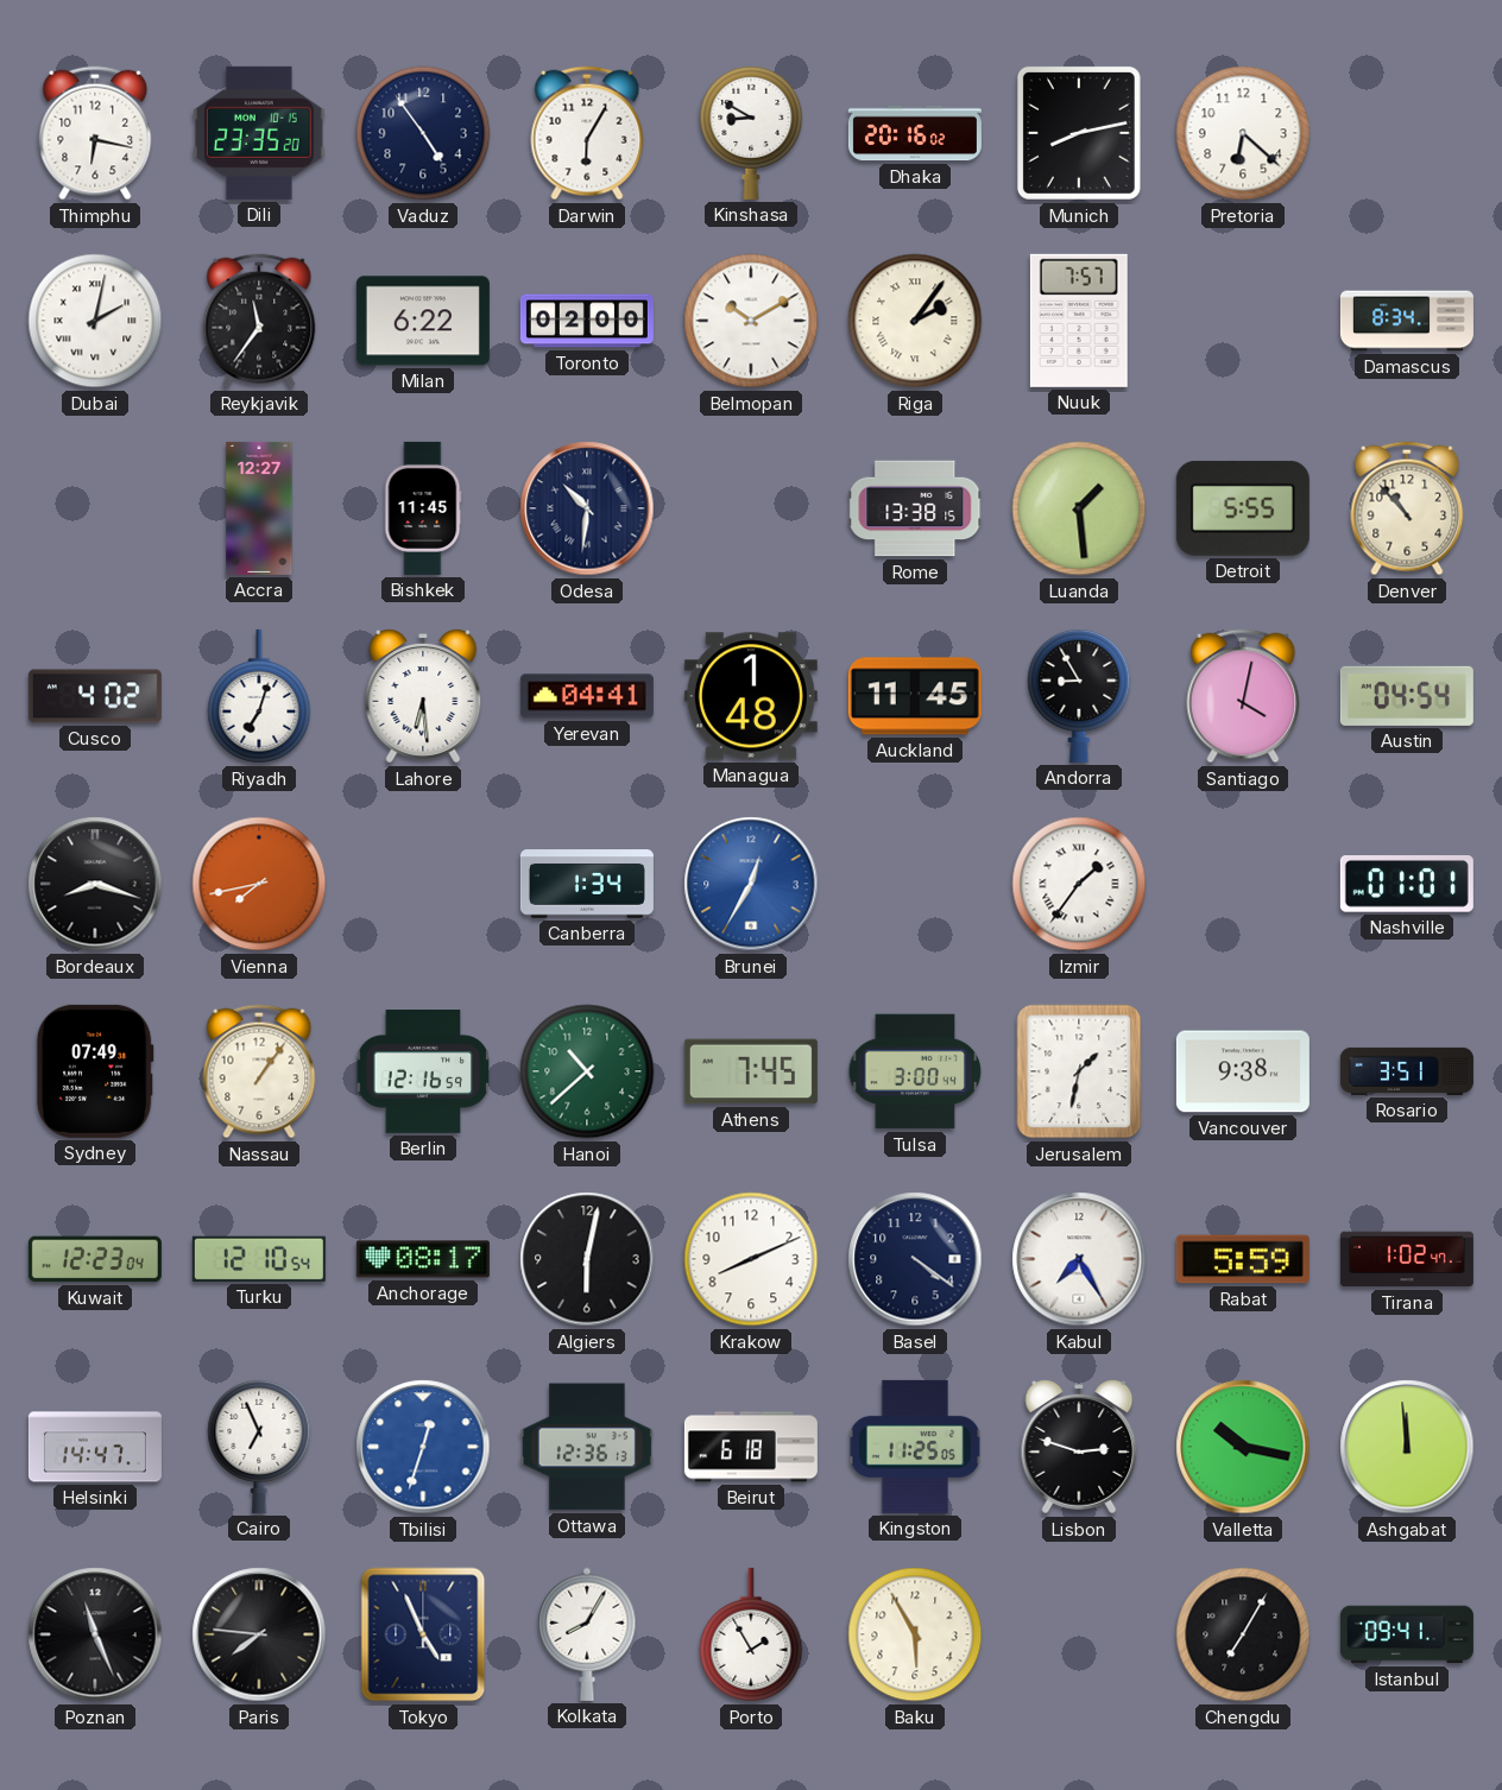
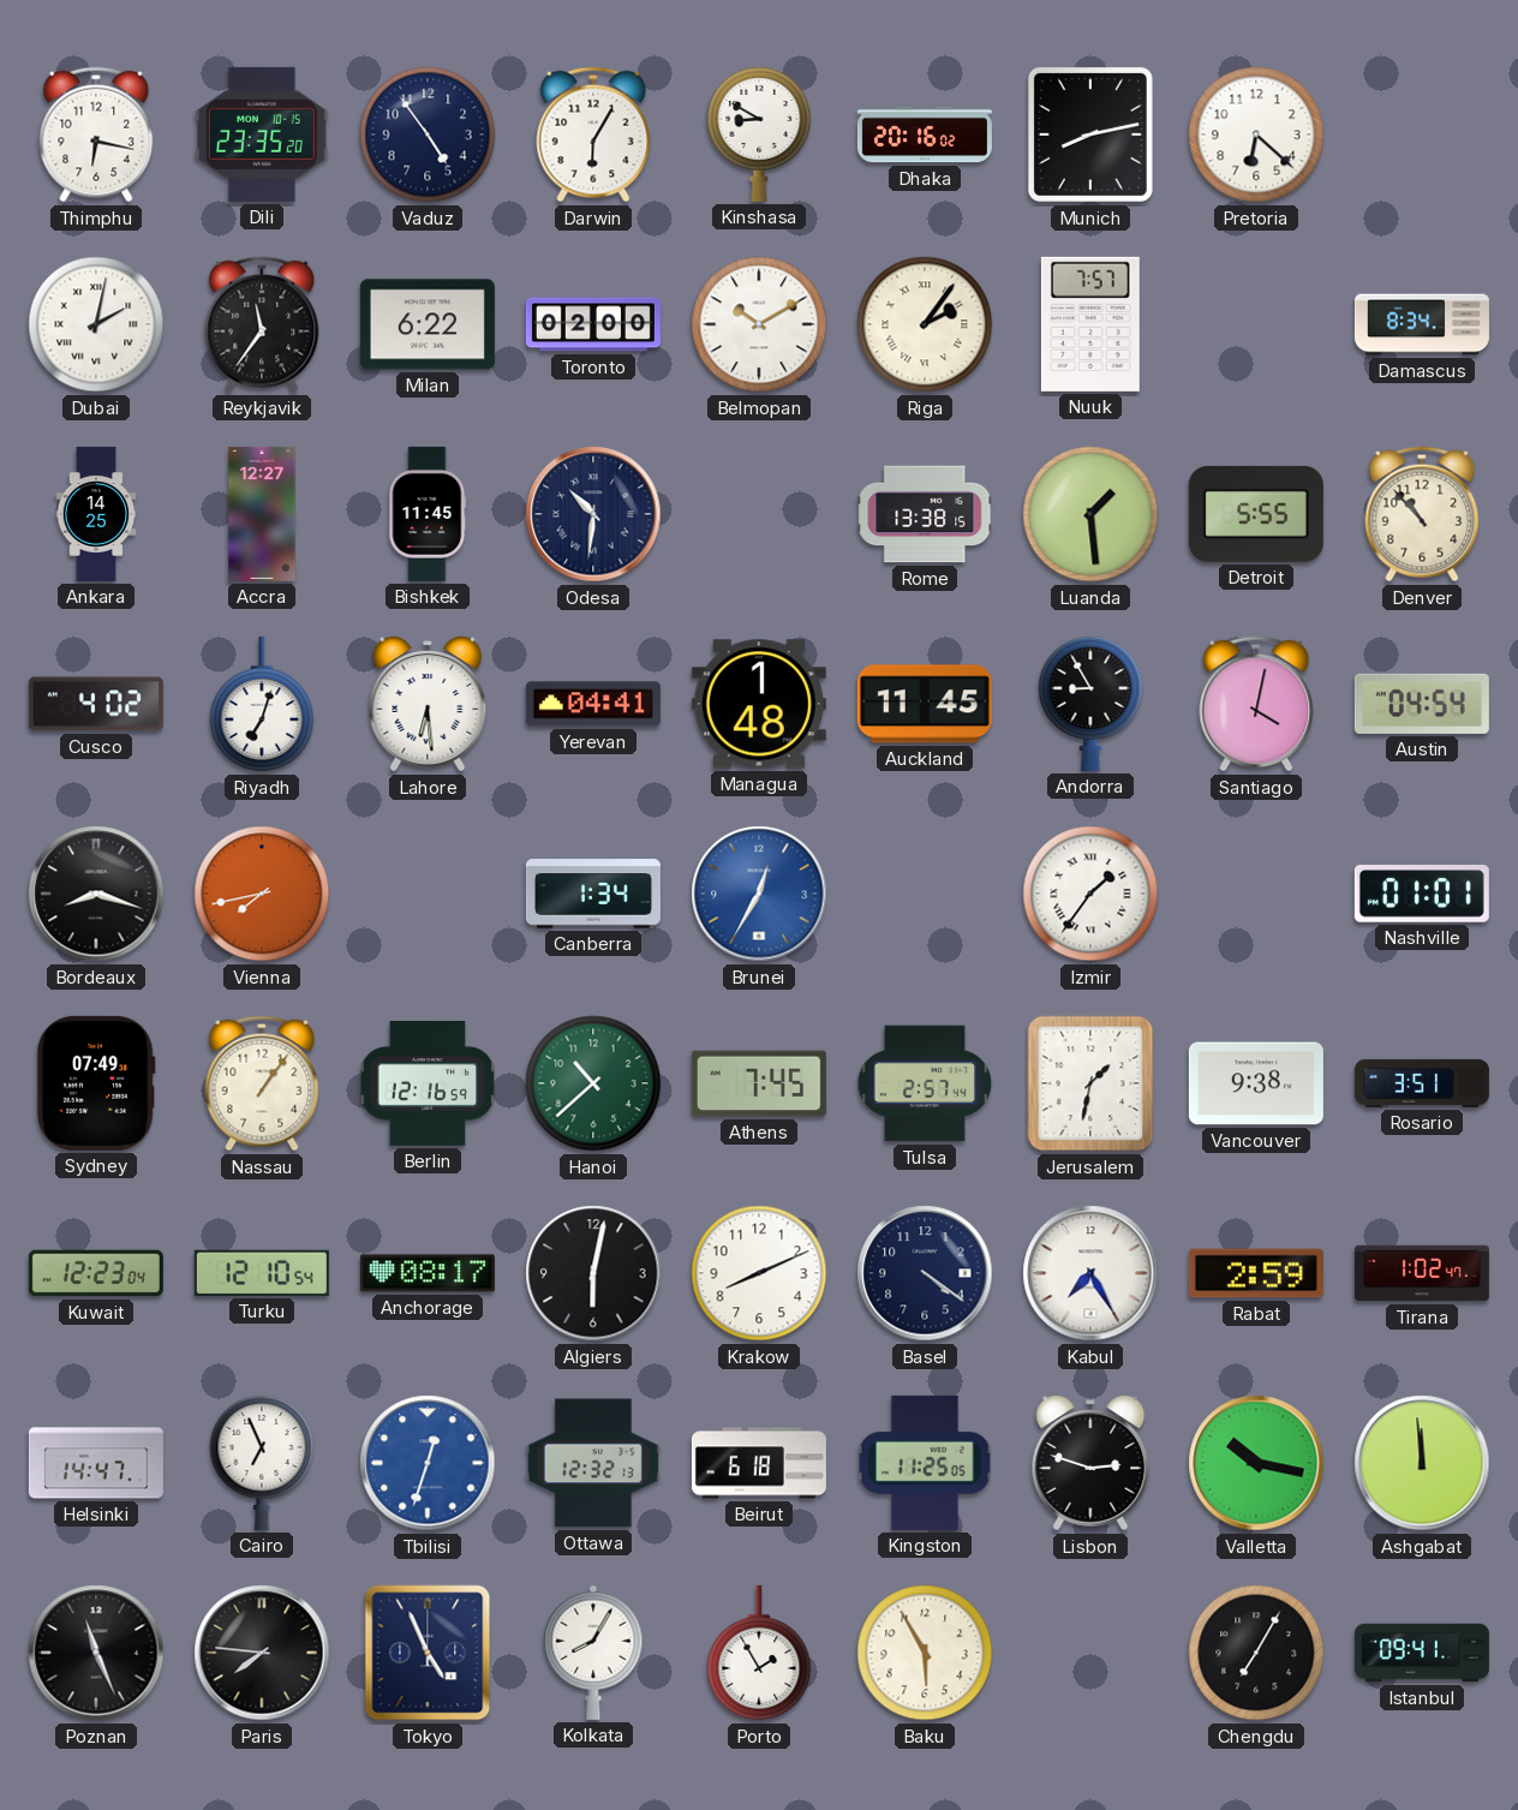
Ankara: none -> 14:25
Tulsa: 3:00 -> 2:57
Rabat: 5:59 -> 2:59
Ottawa: 12:36 -> 12:32
